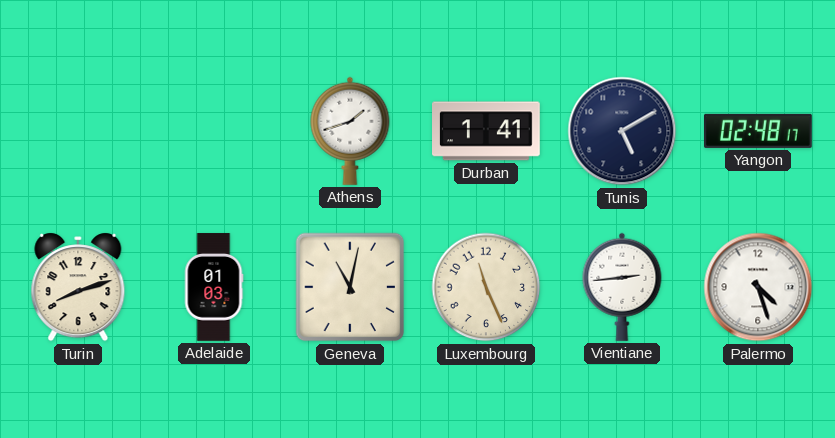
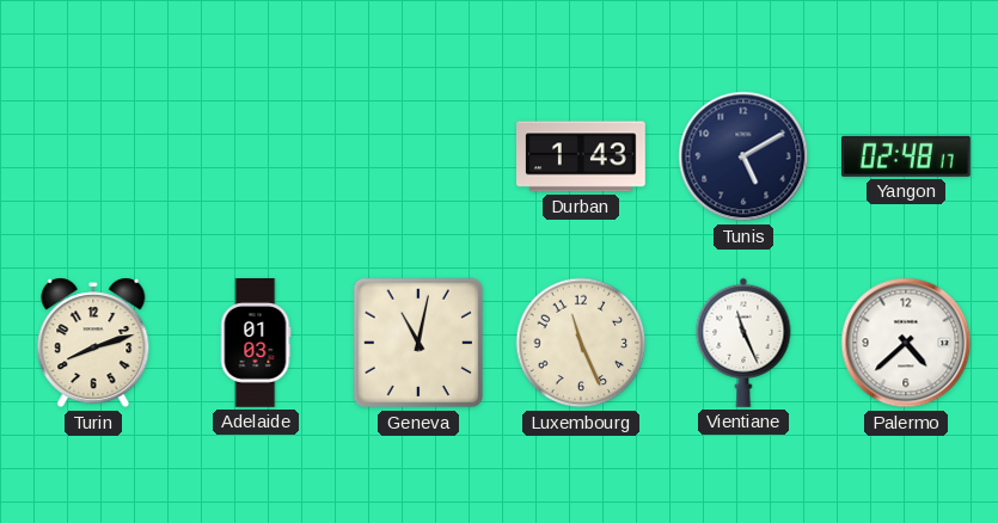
Athens: 1:42 -> none
Durban: 1:41 -> 1:43
Vientiane: 2:44 -> 11:26
Palermo: 4:27 -> 4:38
